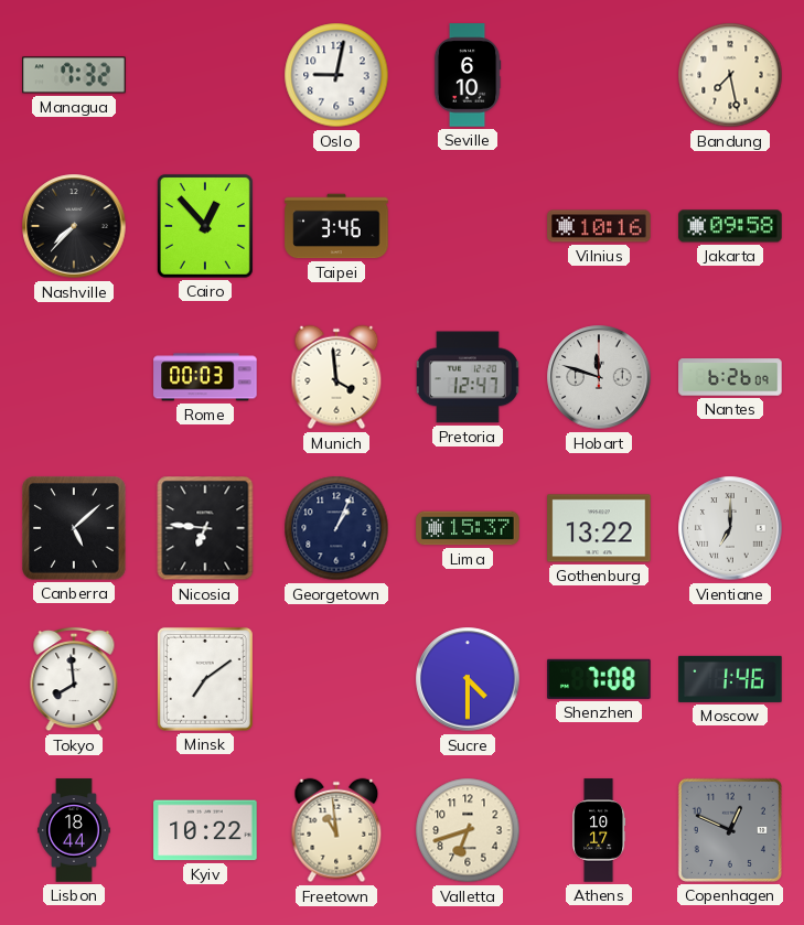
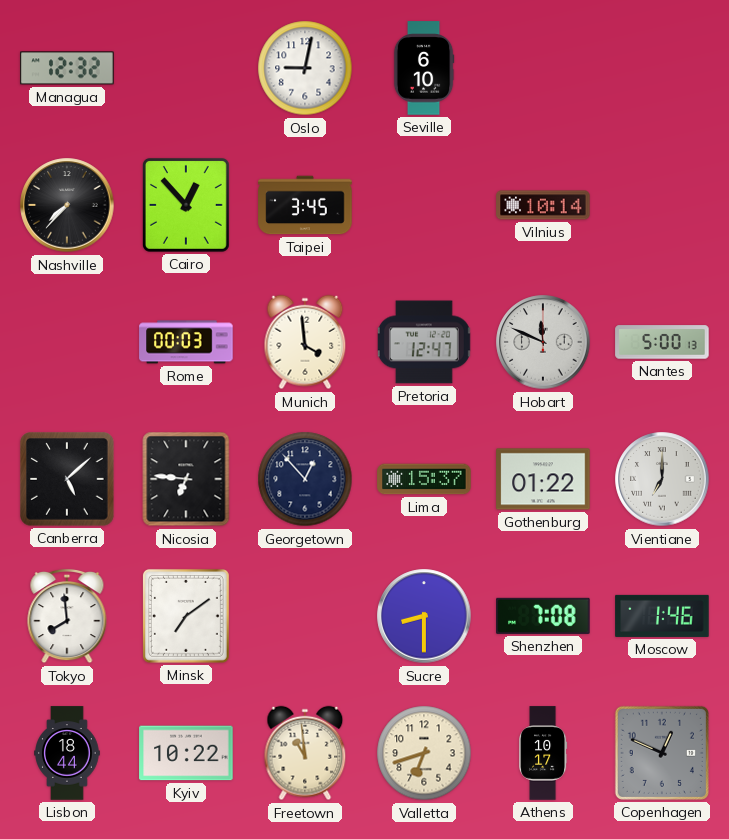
Managua: 7:32 -> 12:32
Bandung: 7:28 -> none
Taipei: 3:46 -> 3:45
Vilnius: 10:16 -> 10:14
Jakarta: 09:58 -> none
Hobart: 11:48 -> 11:49
Nantes: 6:26 -> 5:00
Georgetown: 1:04 -> 12:53
Gothenburg: 13:22 -> 01:22
Sucre: 4:30 -> 8:30
